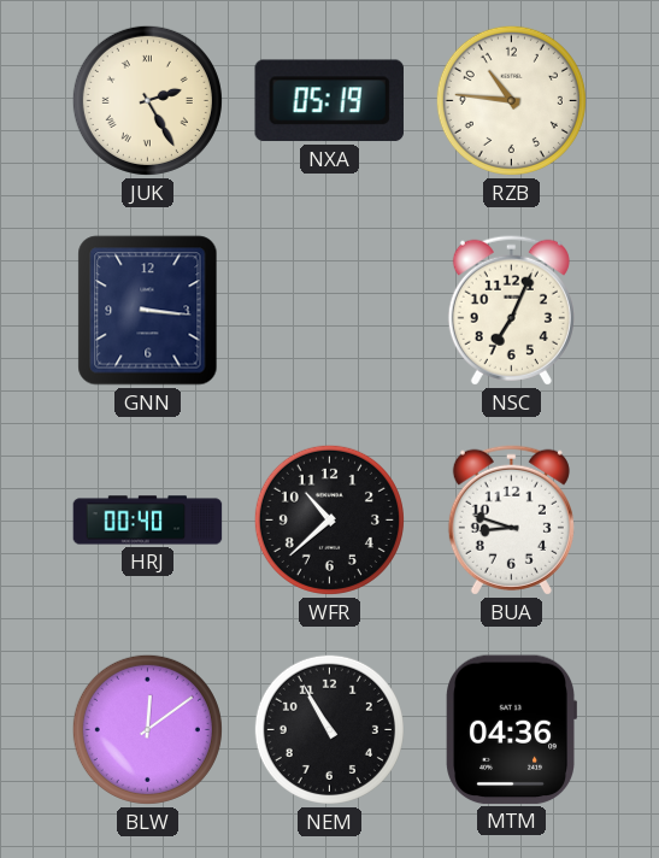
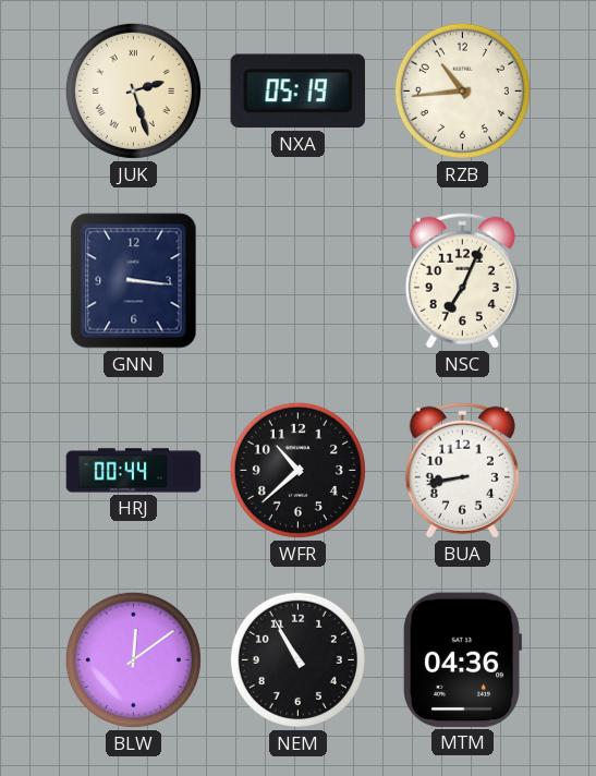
JUK: 2:25 -> 2:27
RZB: 10:46 -> 10:44
HRJ: 00:40 -> 00:44
BUA: 8:48 -> 8:43
